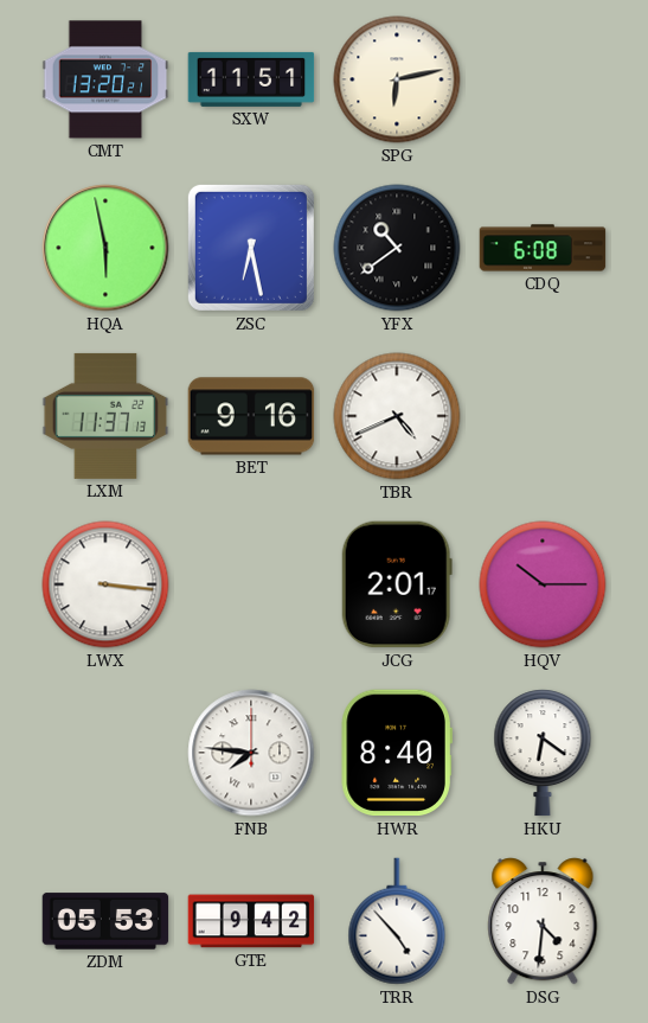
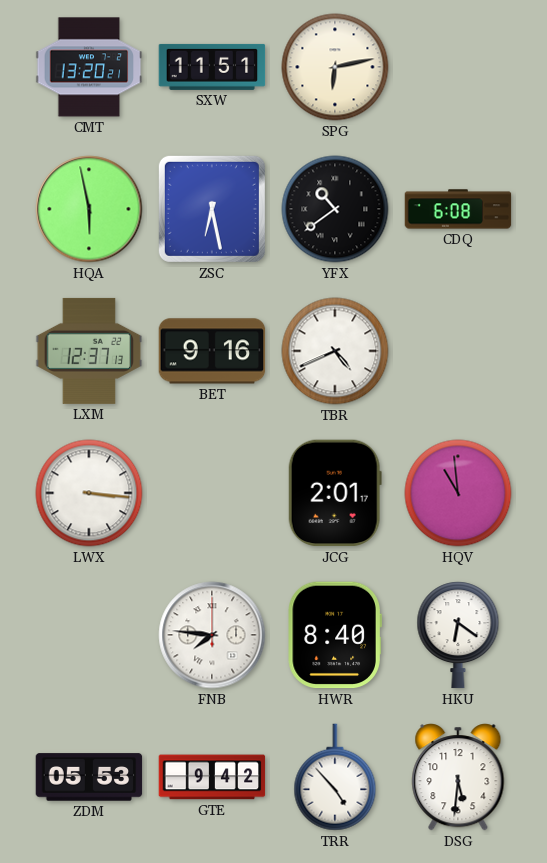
LXM: 11:37 -> 12:37
HQV: 10:15 -> 10:59
DSG: 4:31 -> 5:31
